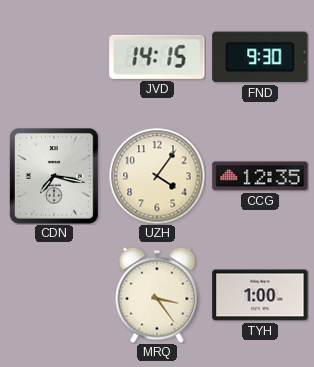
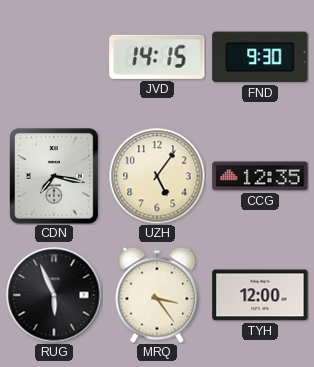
UZH: 4:06 -> 5:06
RUG: none -> 5:56
TYH: 1:00 -> 12:00
